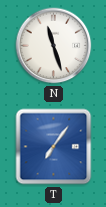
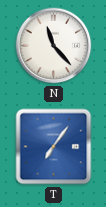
N: 11:27 -> 11:23
